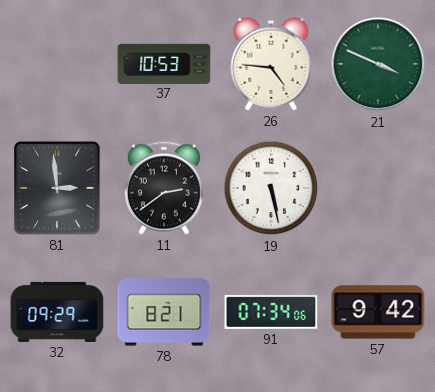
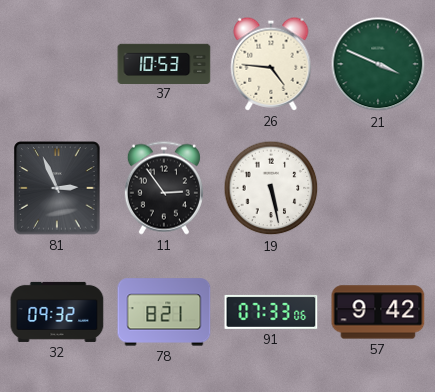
81: 2:59 -> 2:56
11: 2:39 -> 2:54
32: 09:29 -> 09:32
91: 07:34 -> 07:33
